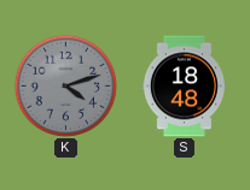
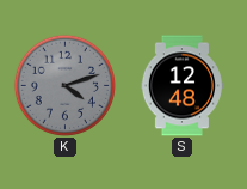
S: 18:48 -> 12:48
